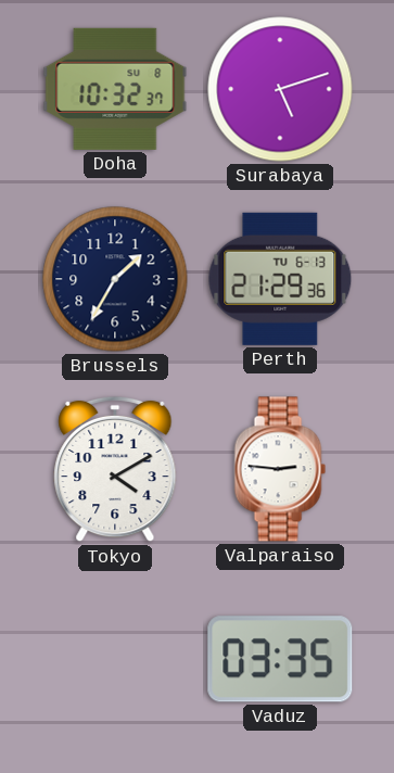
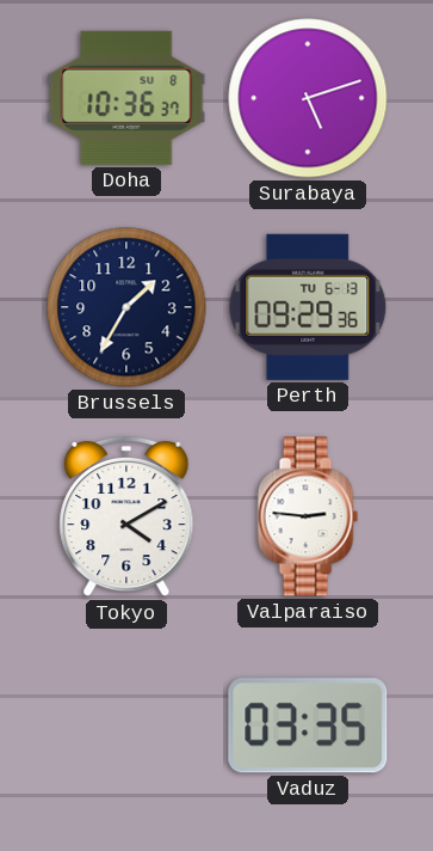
Doha: 10:32 -> 10:36
Perth: 21:29 -> 09:29
